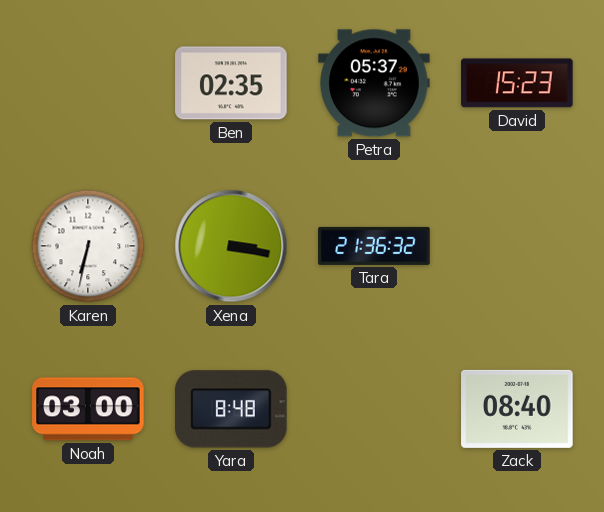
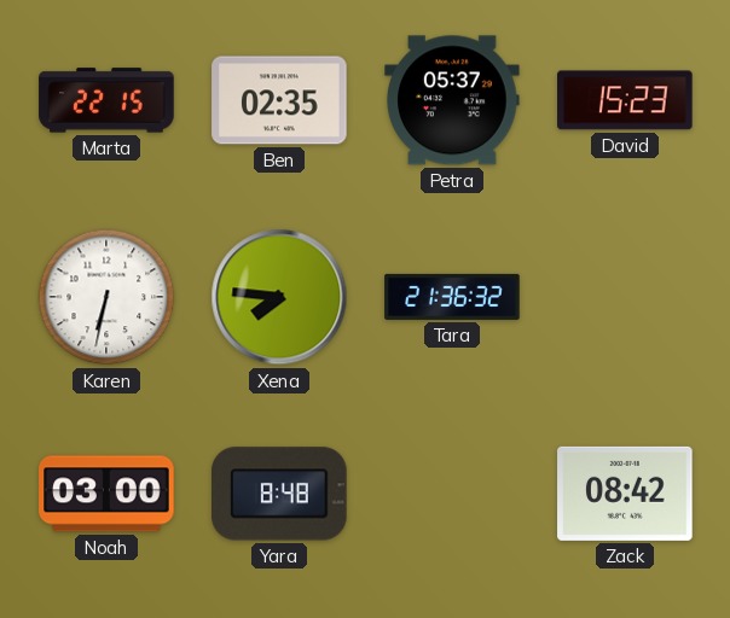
Marta: none -> 22:15
Xena: 3:17 -> 7:46
Zack: 08:40 -> 08:42
